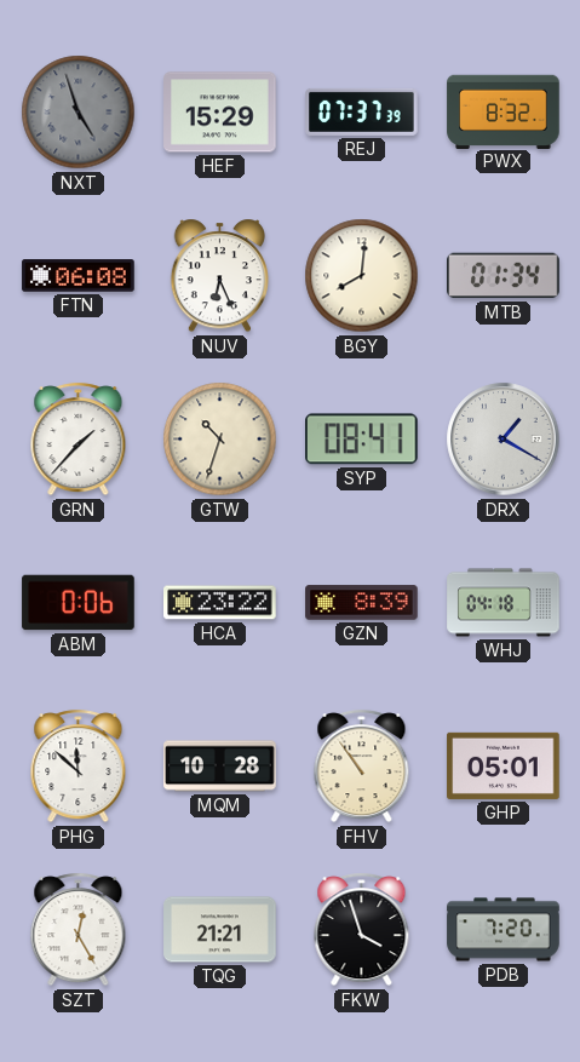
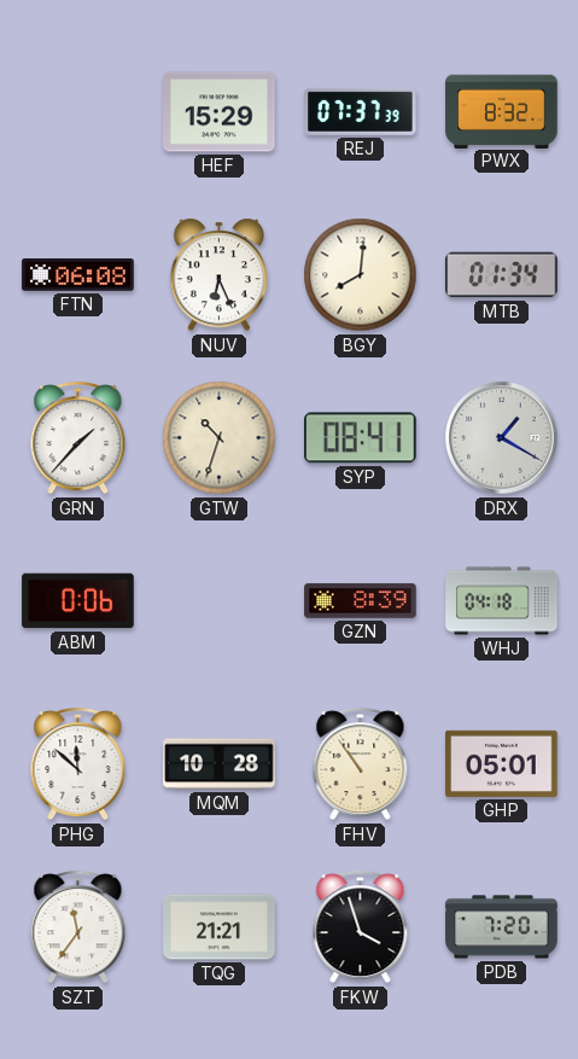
NXT: 4:57 -> none
HCA: 23:22 -> none
SZT: 12:25 -> 11:36
